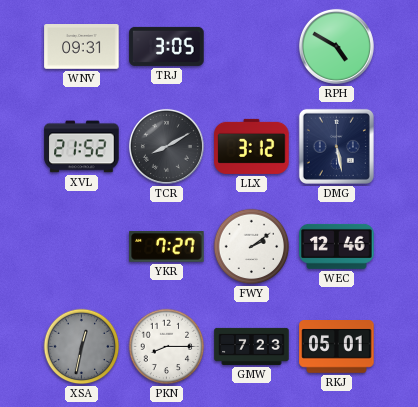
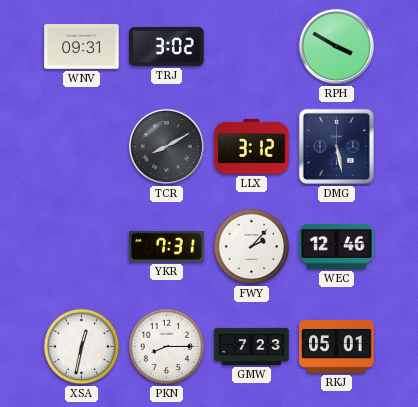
TRJ: 3:05 -> 3:02
RPH: 4:50 -> 3:50
XVL: 21:52 -> none
YKR: 7:27 -> 7:31
FWY: 2:09 -> 2:07
XSA dial: grey -> white
